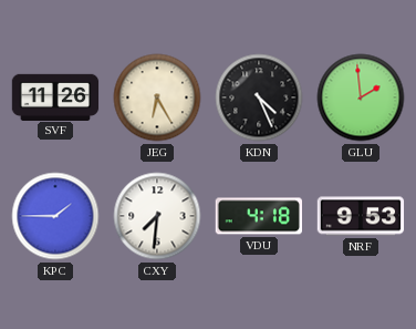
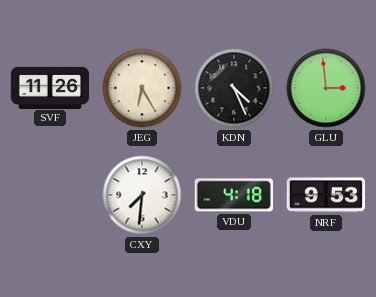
GLU: 1:59 -> 2:59
KPC: 1:45 -> none
